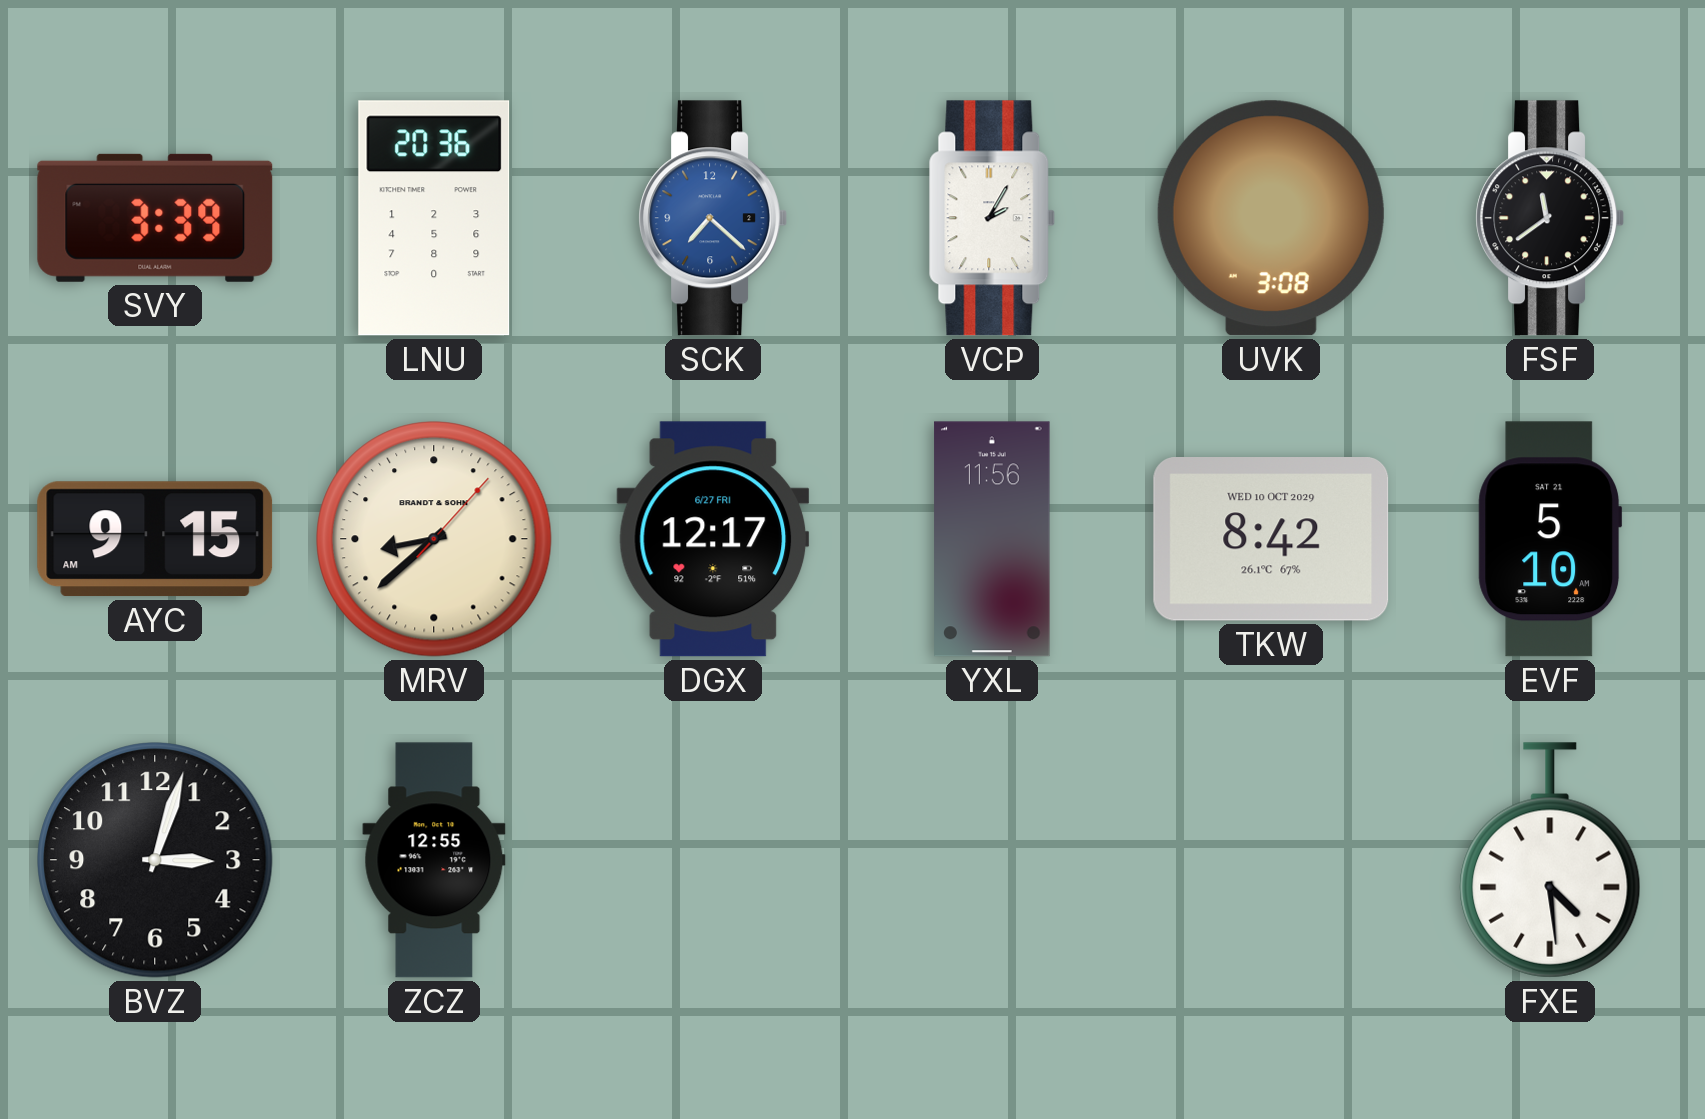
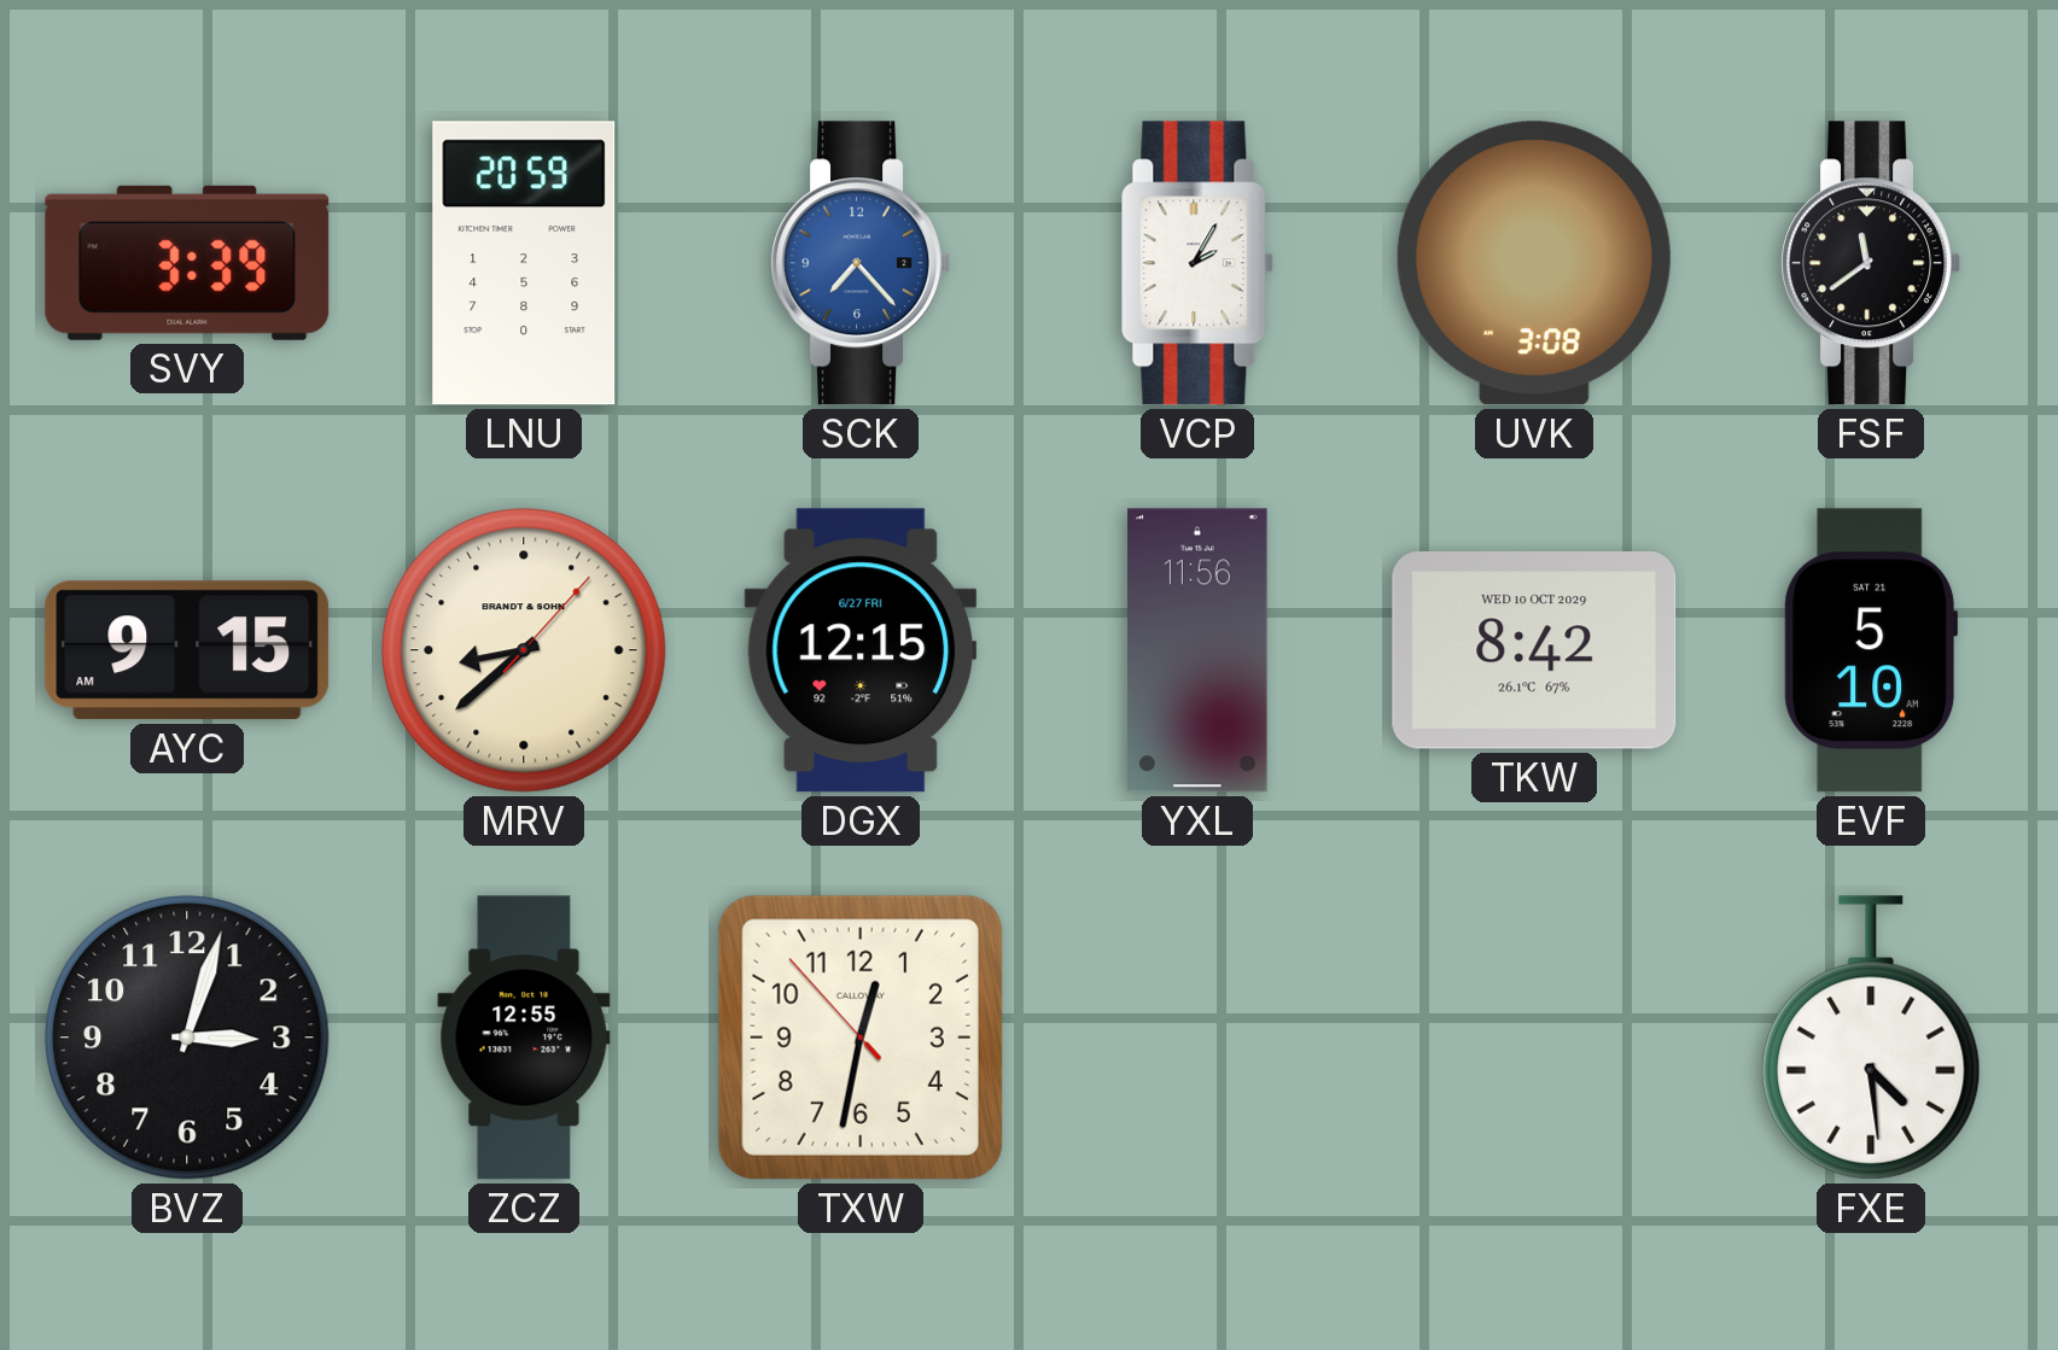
LNU: 20:36 -> 20:59
SCK: 7:22 -> 7:23
DGX: 12:17 -> 12:15
TXW: none -> 12:31
